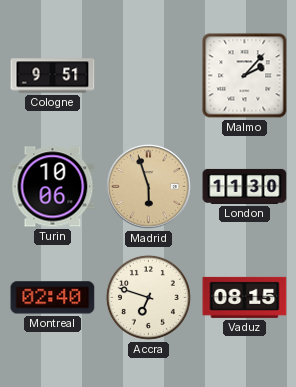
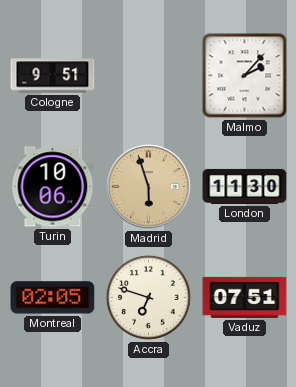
Montreal: 02:40 -> 02:05
Vaduz: 08:15 -> 07:51
